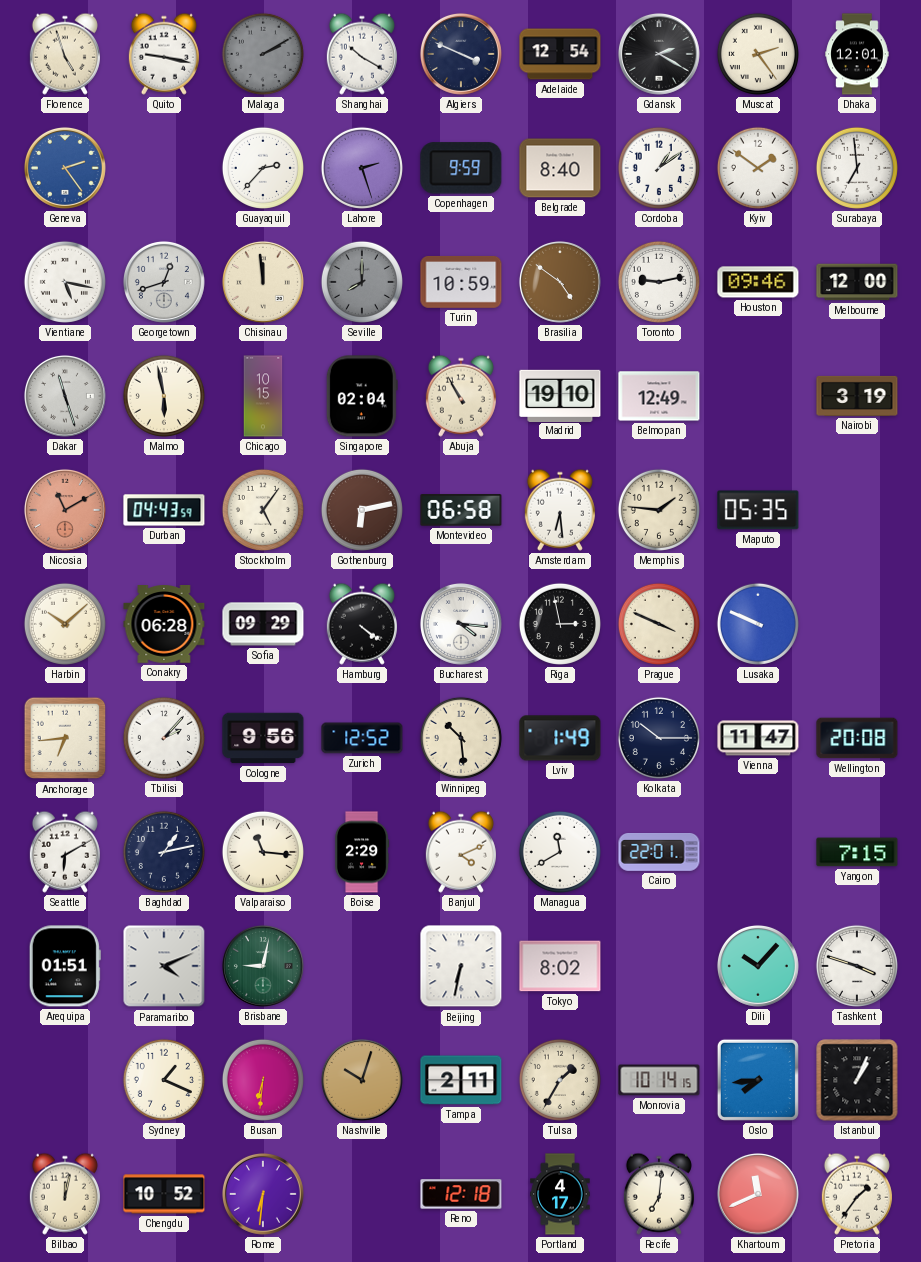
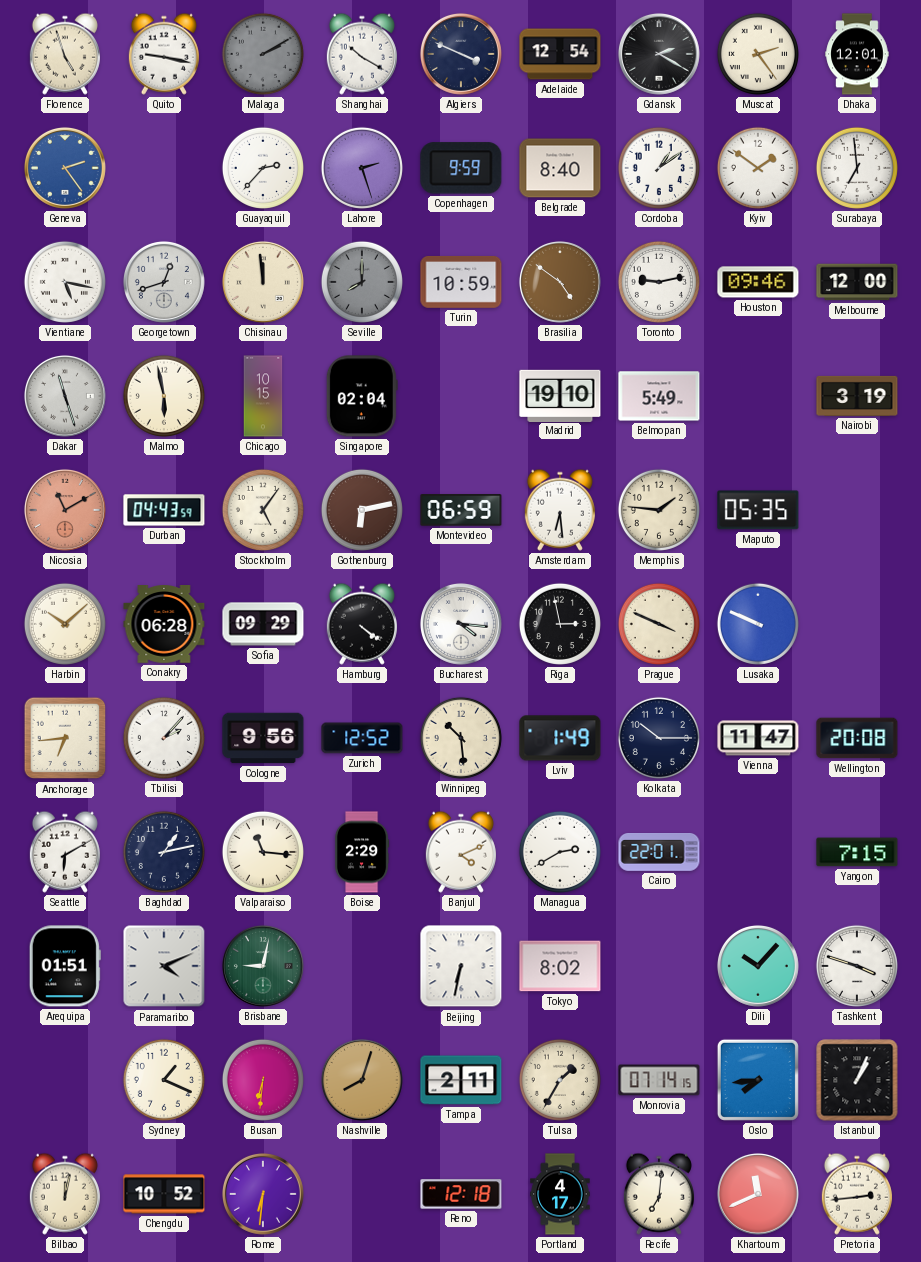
Abuja: 10:55 -> none
Belmopan: 12:49 -> 5:49
Montevideo: 06:58 -> 06:59
Managua: 11:40 -> 2:40
Nashville: 10:03 -> 8:03
Monrovia: 10:14 -> 07:14
Pretoria: 1:36 -> 2:44
